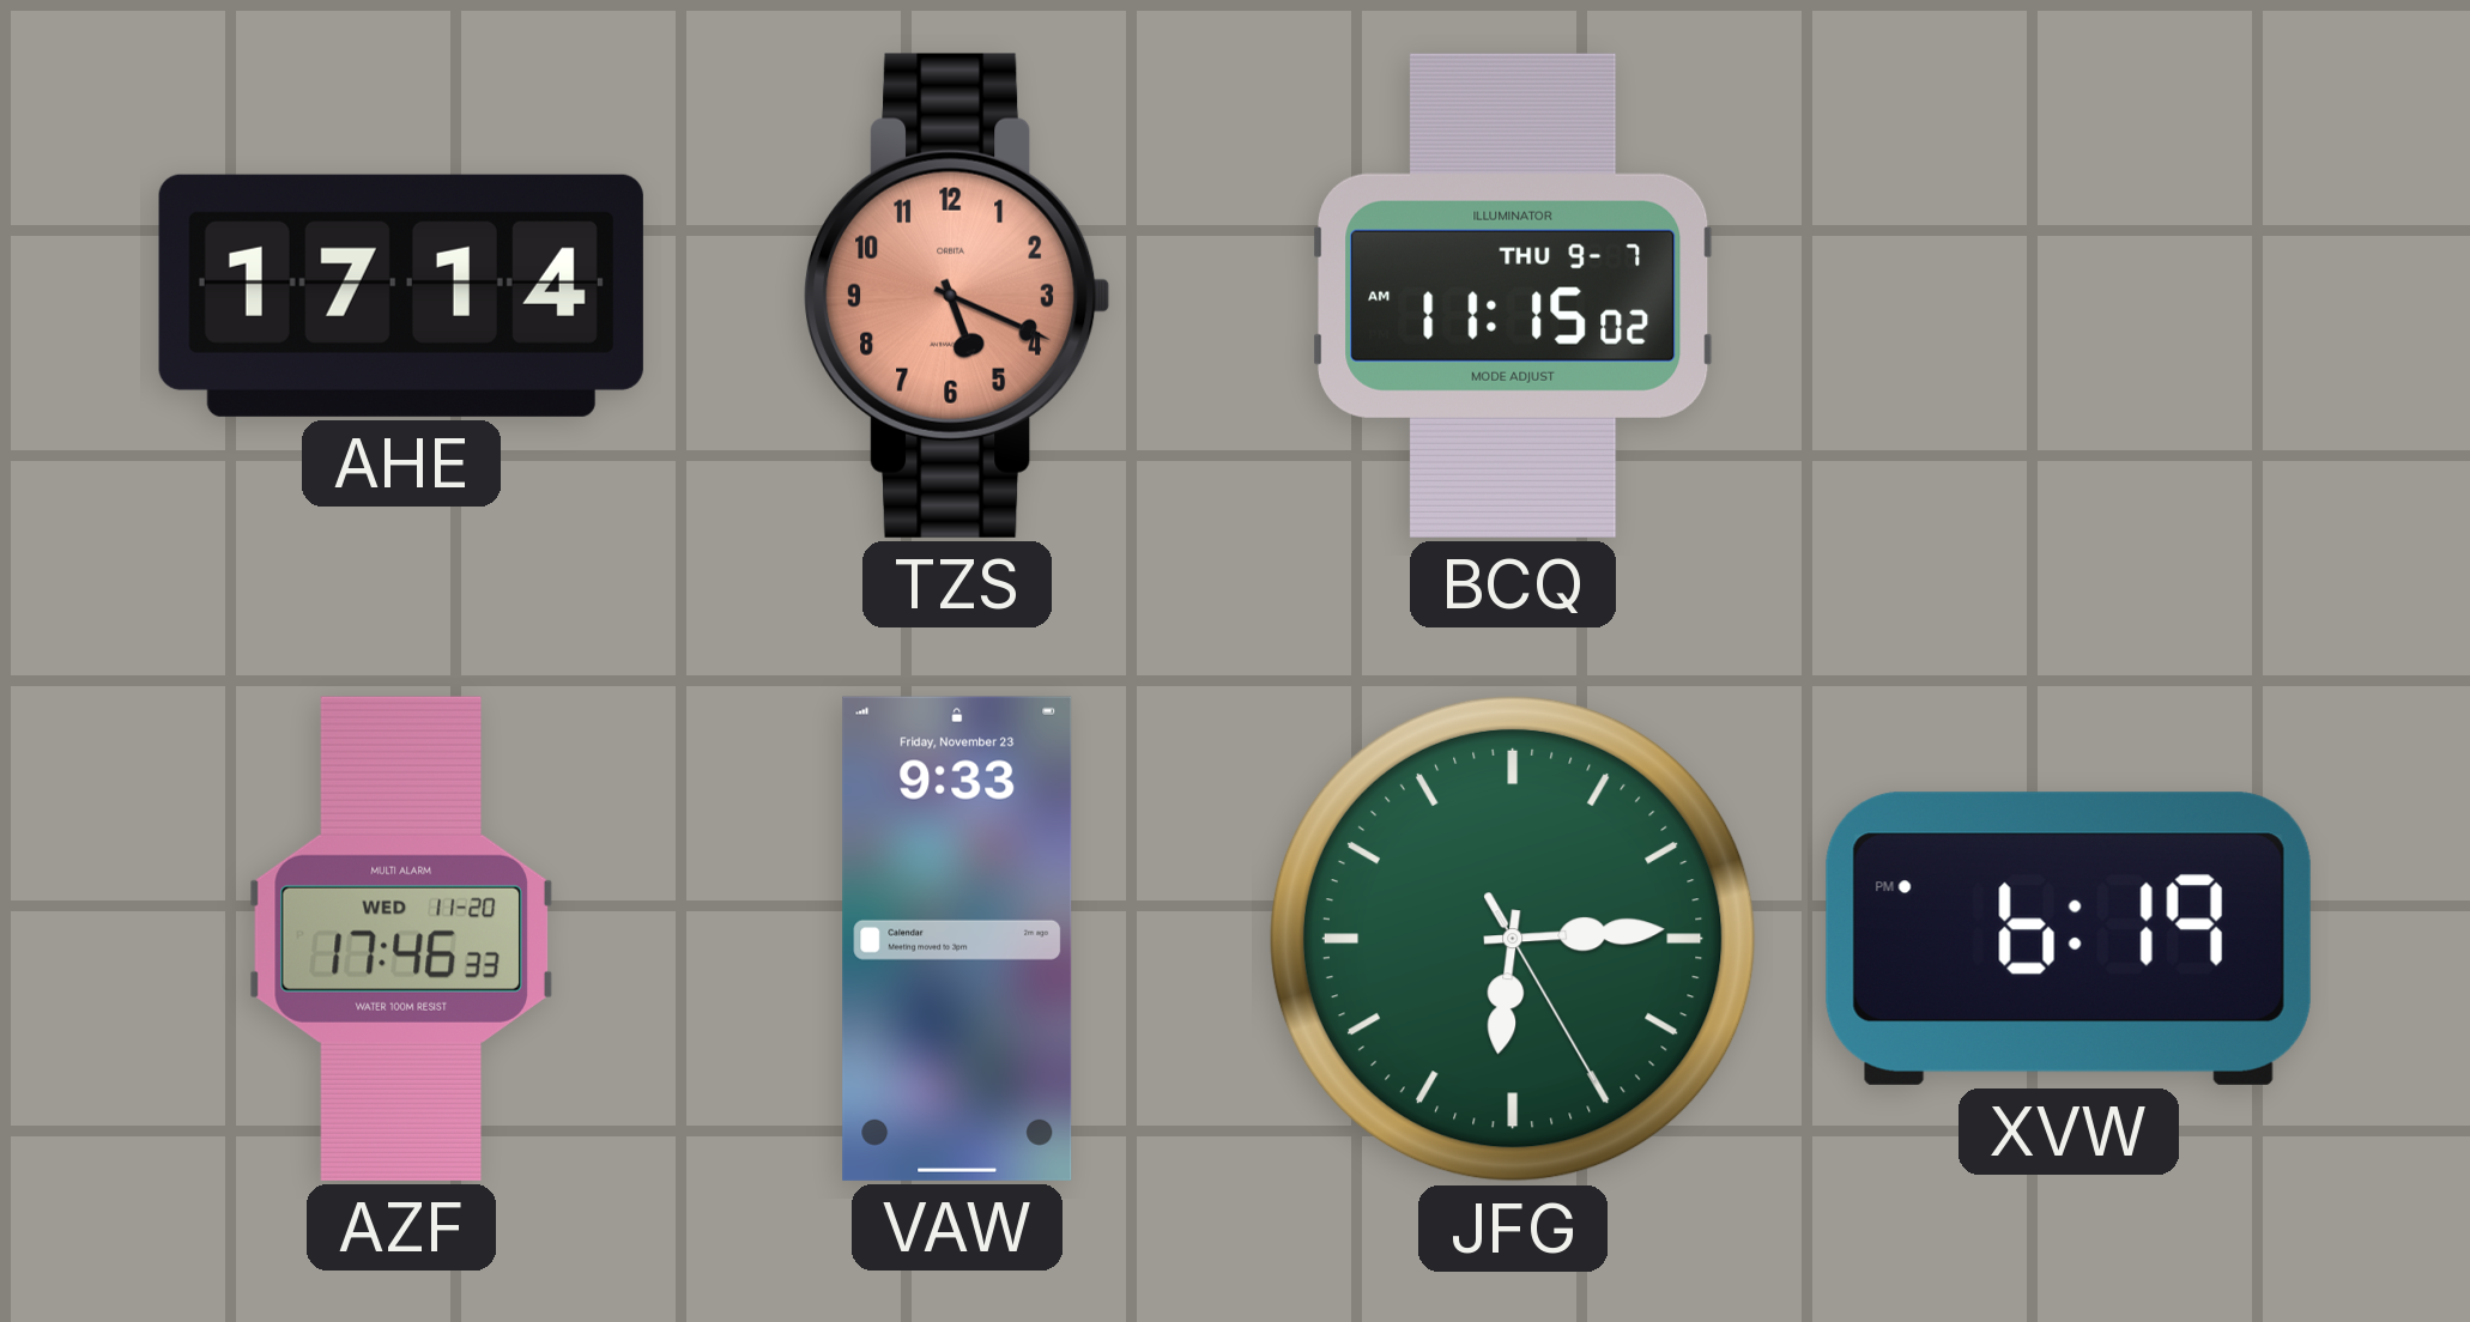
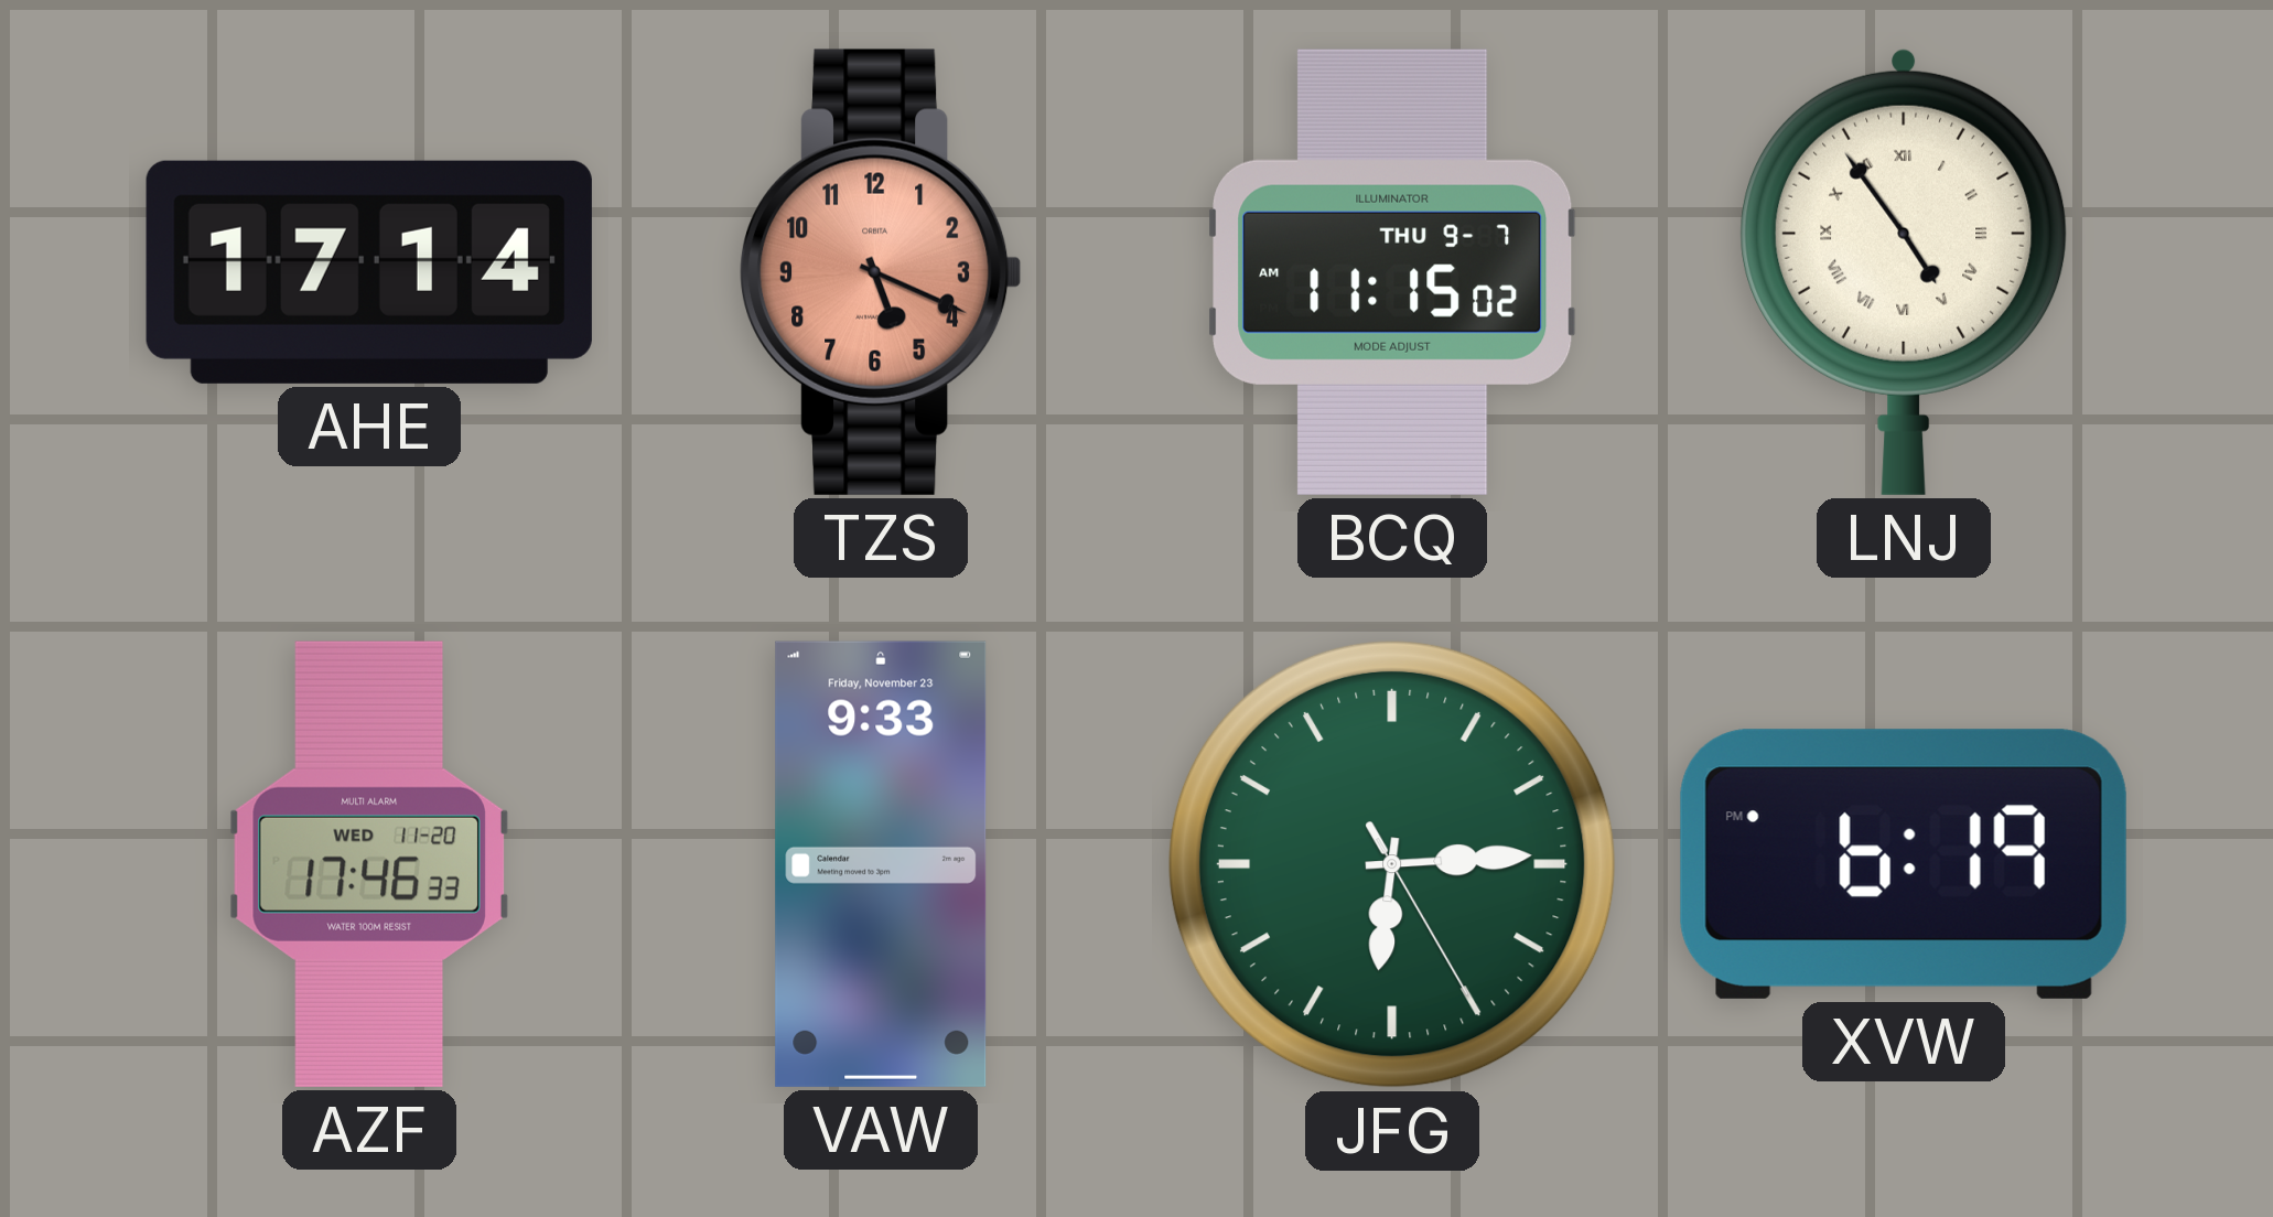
LNJ: none -> 4:54
